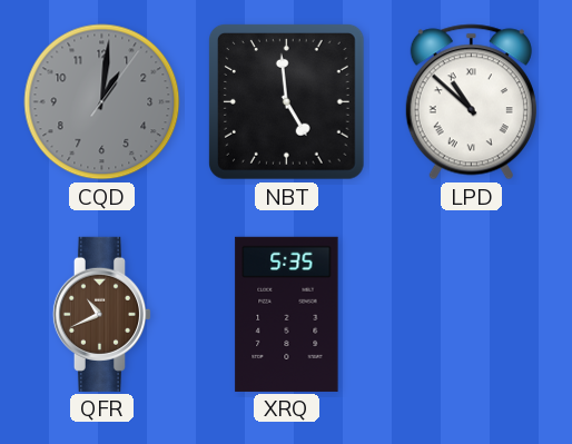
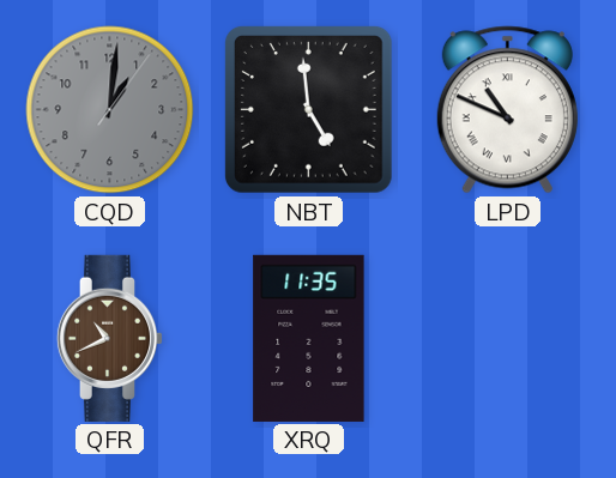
LPD: 10:52 -> 10:49
XRQ: 5:35 -> 11:35
